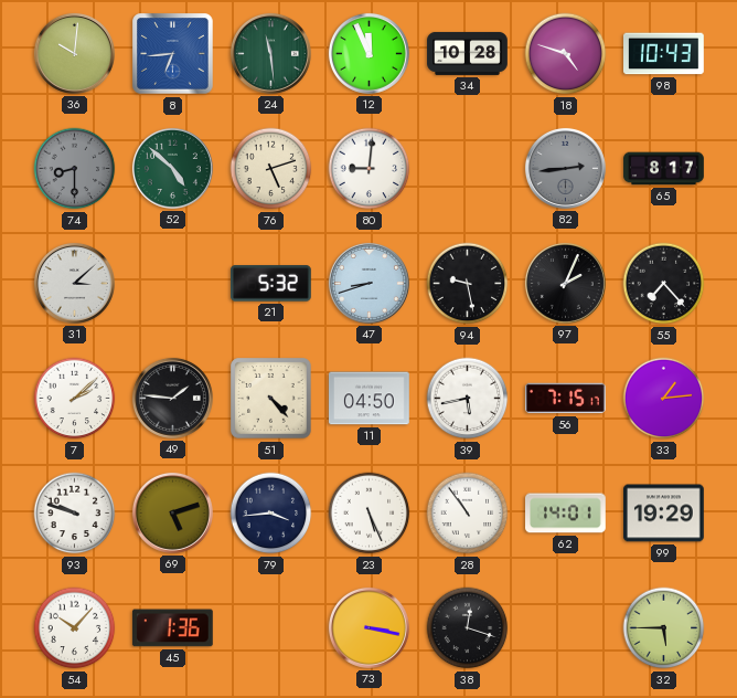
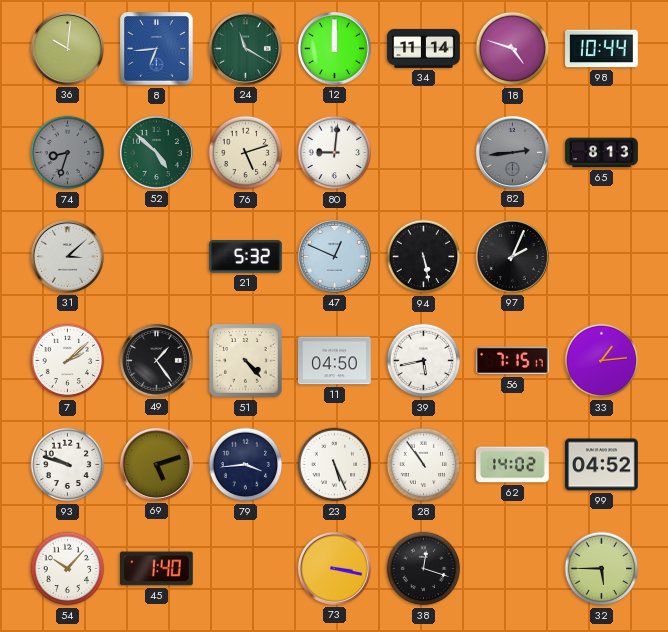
24: 11:29 -> 11:20
12: 11:56 -> 12:00
34: 10:28 -> 11:14
98: 10:43 -> 10:44
74: 8:30 -> 8:33
65: 8:17 -> 8:13
47: 8:42 -> 12:49
94: 9:28 -> 5:28
55: 7:23 -> none
49: 1:46 -> 1:24
62: 14:01 -> 14:02
99: 19:29 -> 04:52
45: 1:36 -> 1:40
